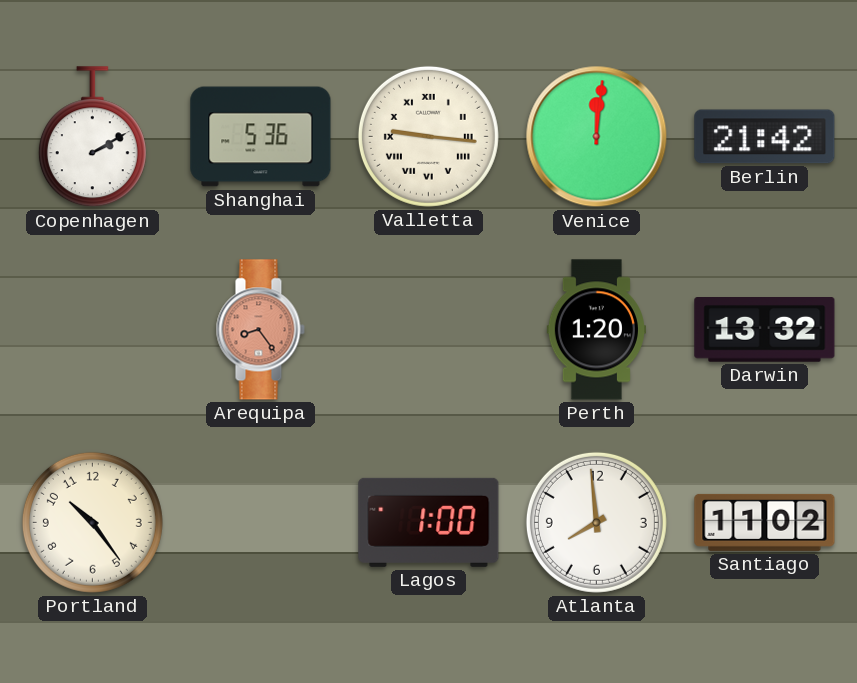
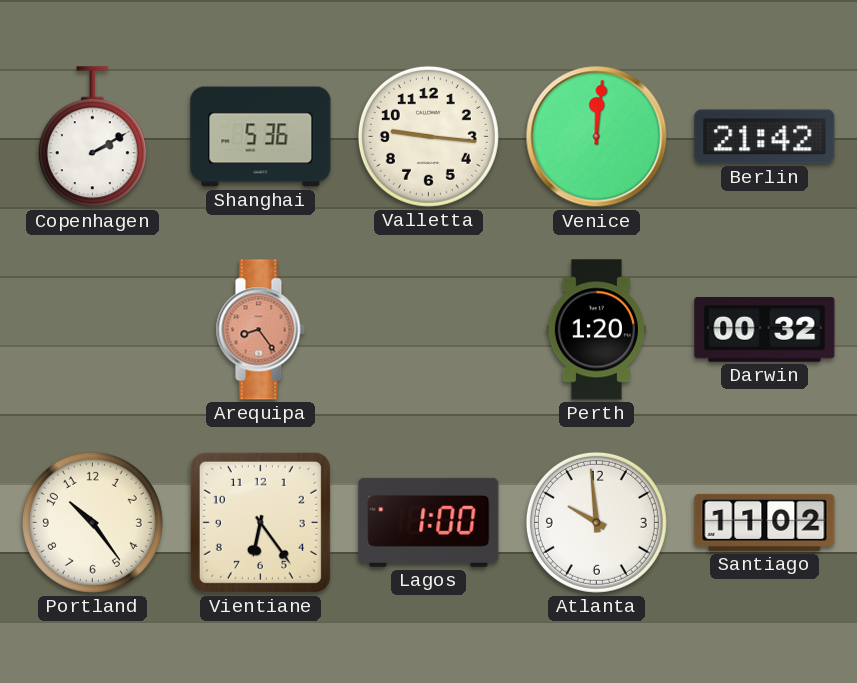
Valletta numerals: Roman -> Arabic
Darwin: 13:32 -> 00:32
Vientiane: none -> 6:24
Atlanta: 7:59 -> 9:59
